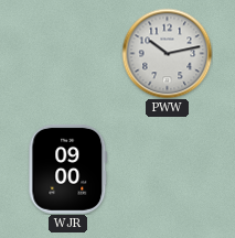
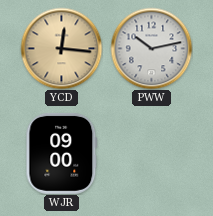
YCD: none -> 12:16
